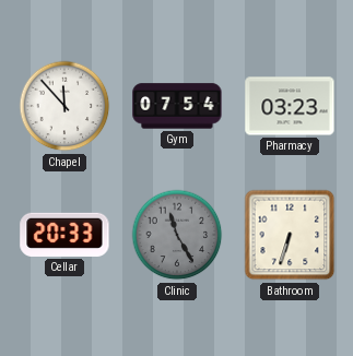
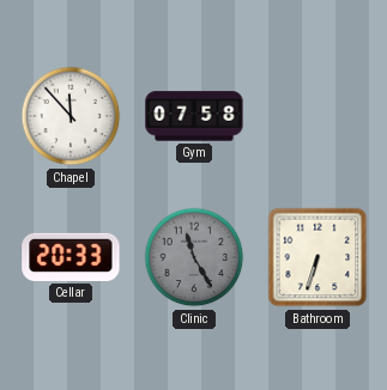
Gym: 07:54 -> 07:58
Pharmacy: 03:23 -> none
